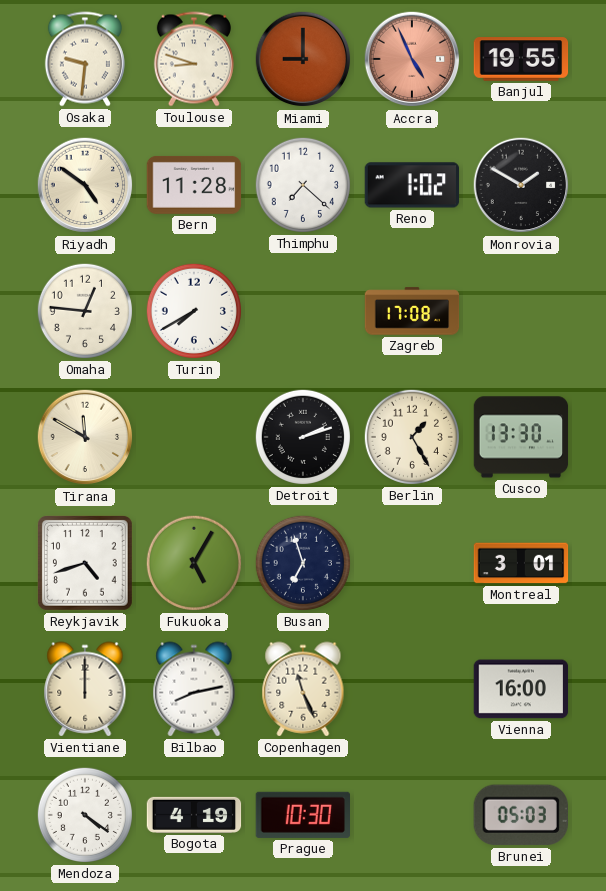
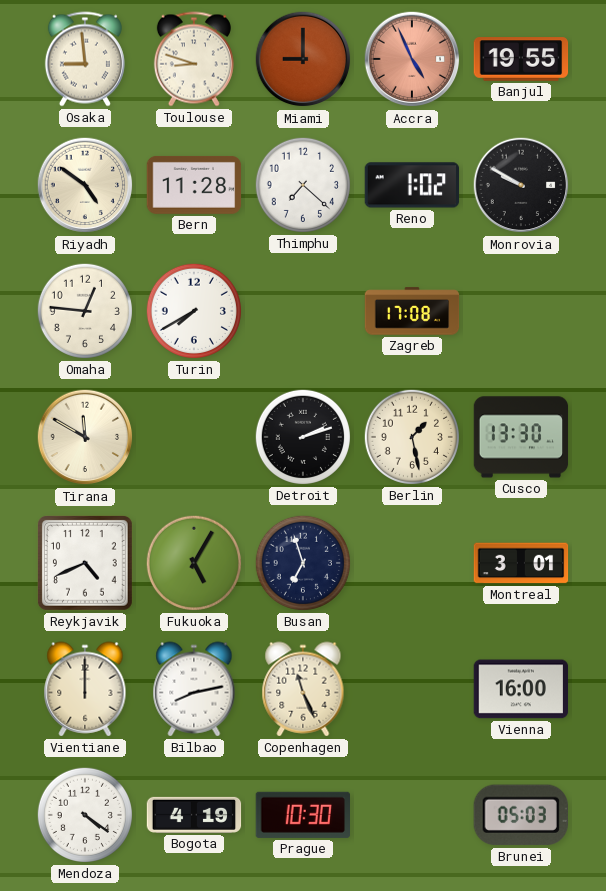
Osaka: 9:31 -> 8:59
Monrovia: 1:50 -> 9:50
Berlin: 1:25 -> 1:28
Reykjavik: 4:42 -> 4:41
